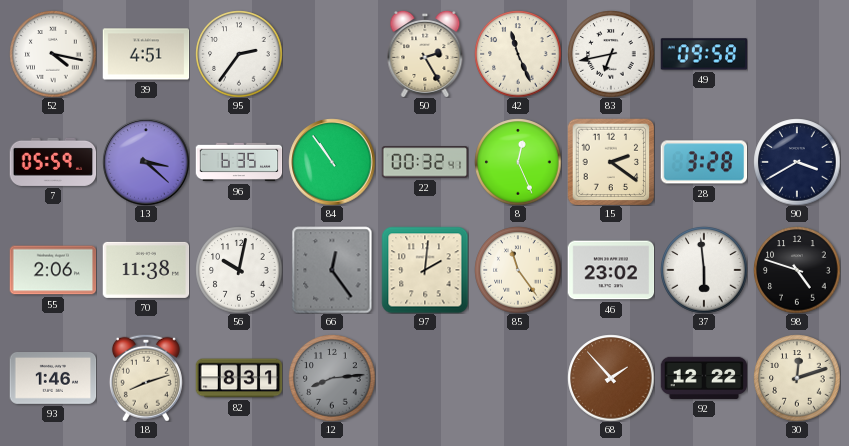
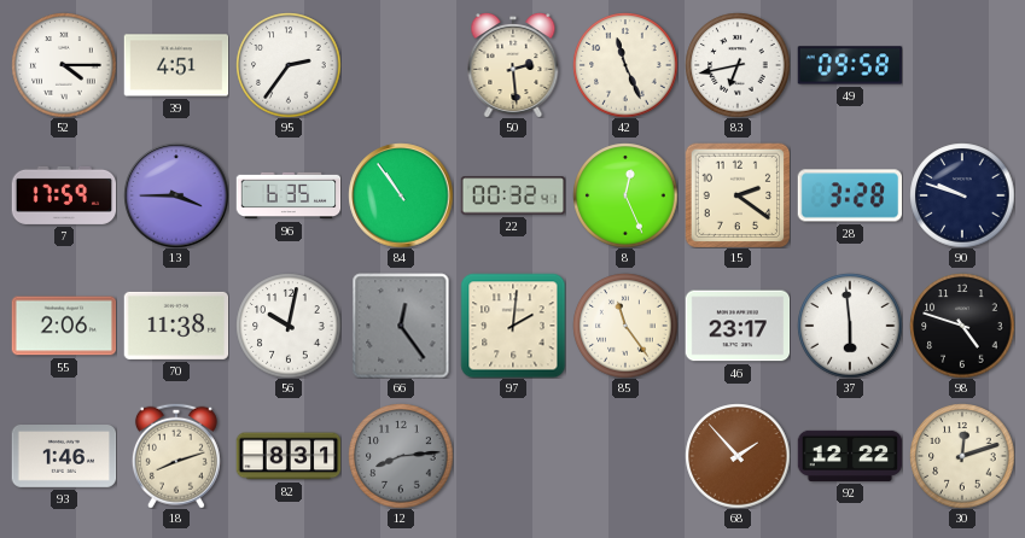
52: 4:17 -> 4:15
50: 2:25 -> 2:29
7: 05:59 -> 17:59
13: 3:22 -> 3:45
90: 3:40 -> 9:48
46: 23:02 -> 23:17
